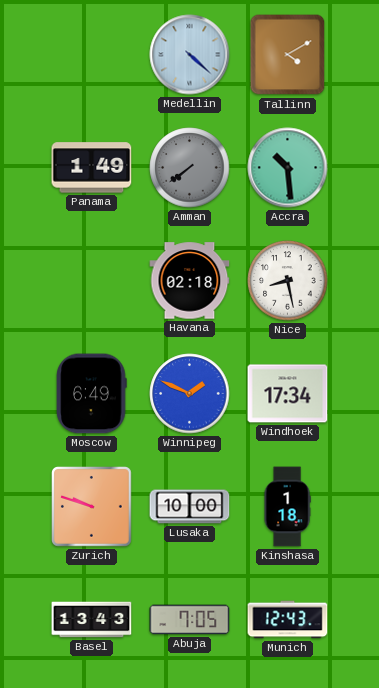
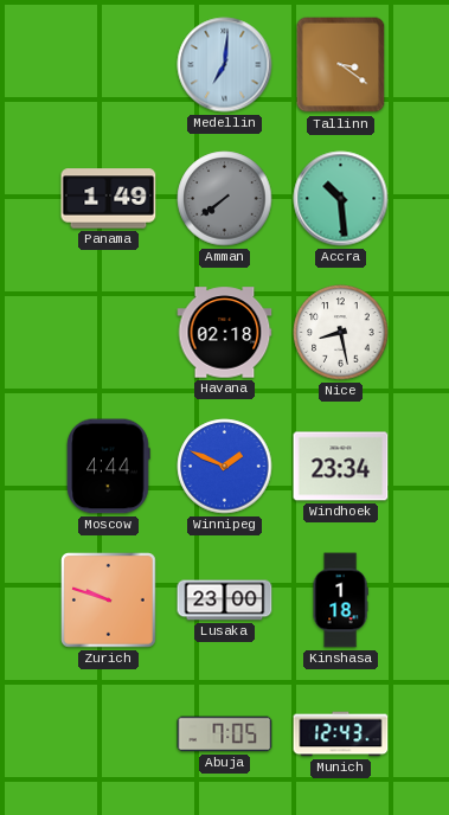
Medellin: 4:22 -> 7:01
Tallinn: 4:10 -> 3:21
Moscow: 6:49 -> 4:44
Windhoek: 17:34 -> 23:34
Lusaka: 10:00 -> 23:00
Basel: 13:43 -> none
